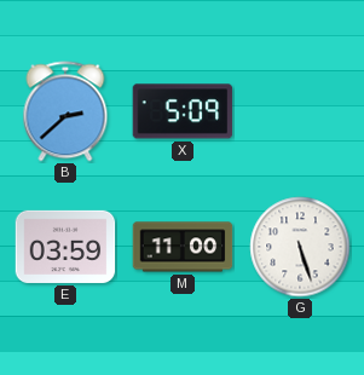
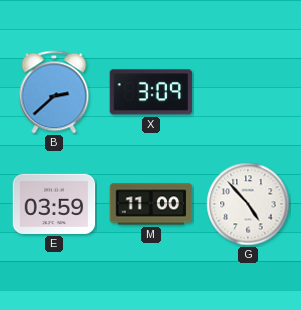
X: 5:09 -> 3:09
G: 5:27 -> 4:53
